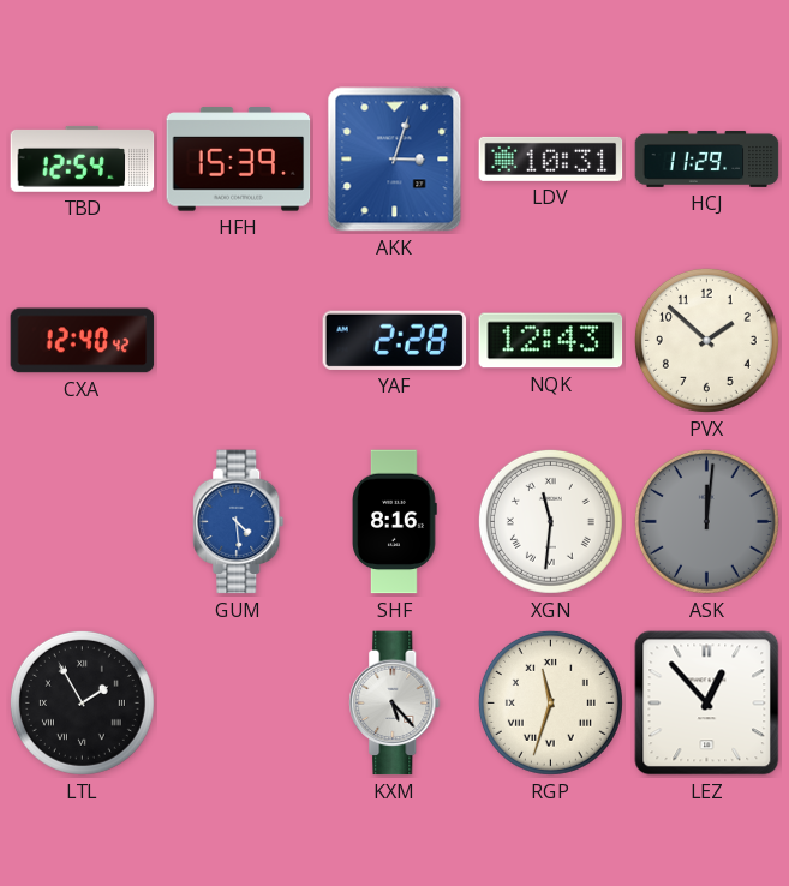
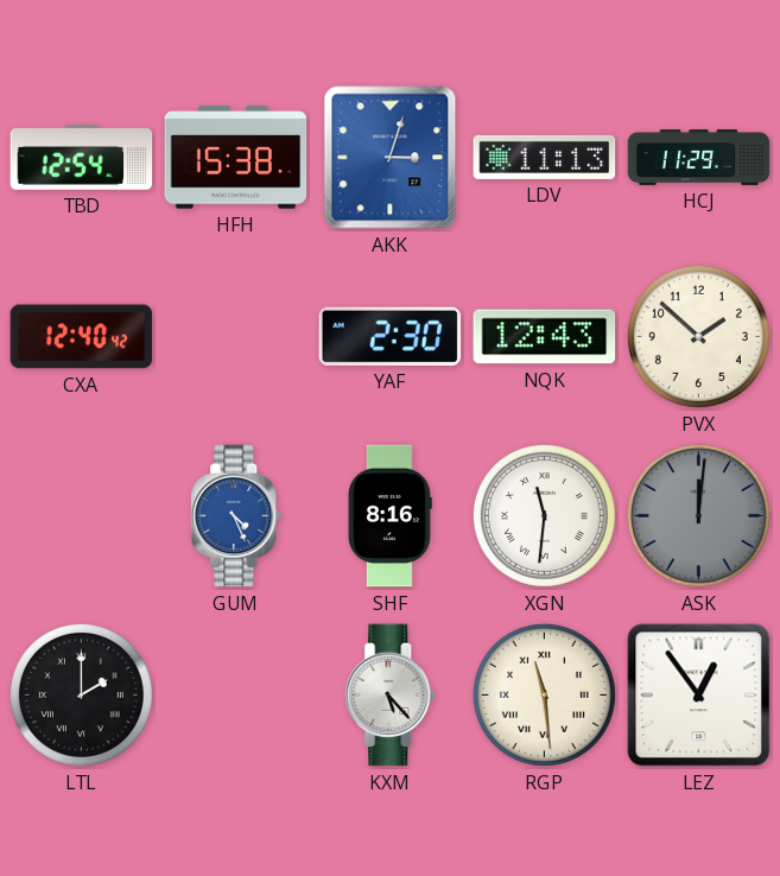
HFH: 15:39 -> 15:38
LDV: 10:31 -> 11:13
YAF: 2:28 -> 2:30
GUM: 4:29 -> 4:26
LTL: 1:55 -> 2:00
RGP: 11:33 -> 11:29
LEZ: 12:53 -> 12:54
